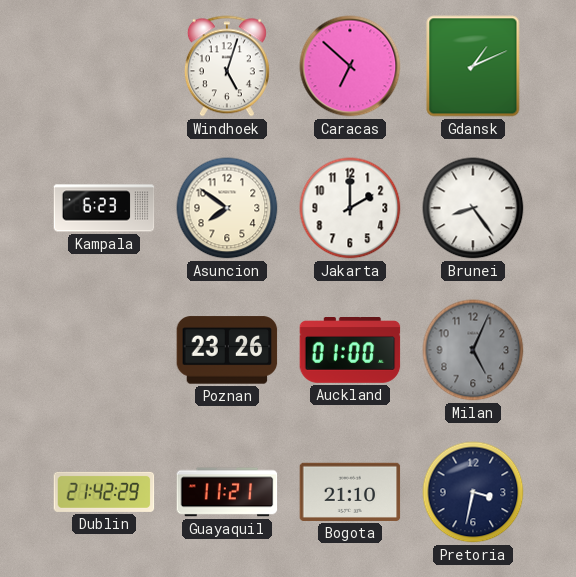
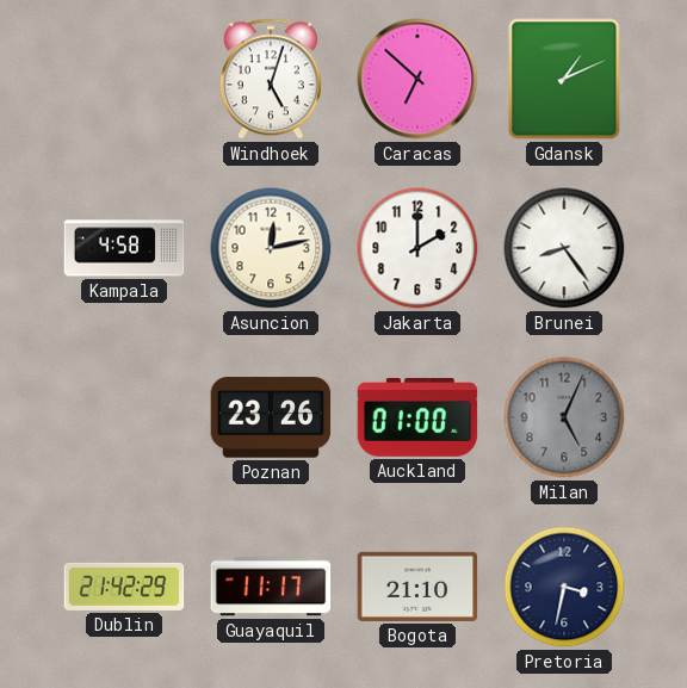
Kampala: 6:23 -> 4:58
Asuncion: 7:51 -> 12:13
Guayaquil: 11:21 -> 11:17
